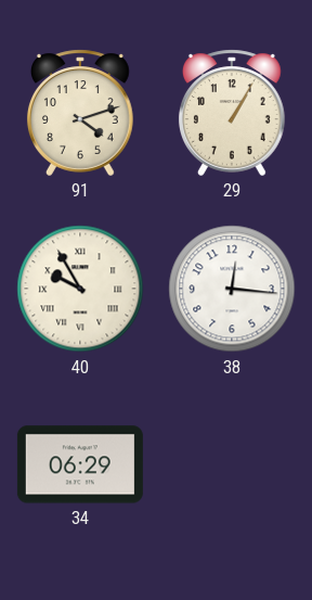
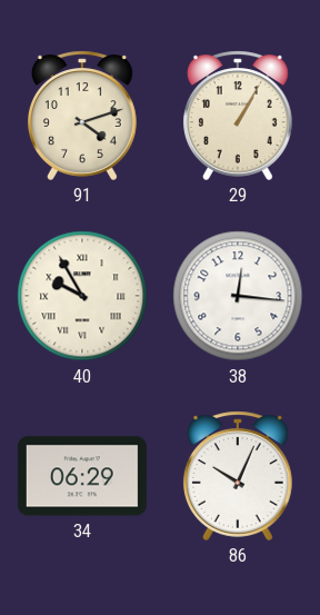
86: none -> 10:04
